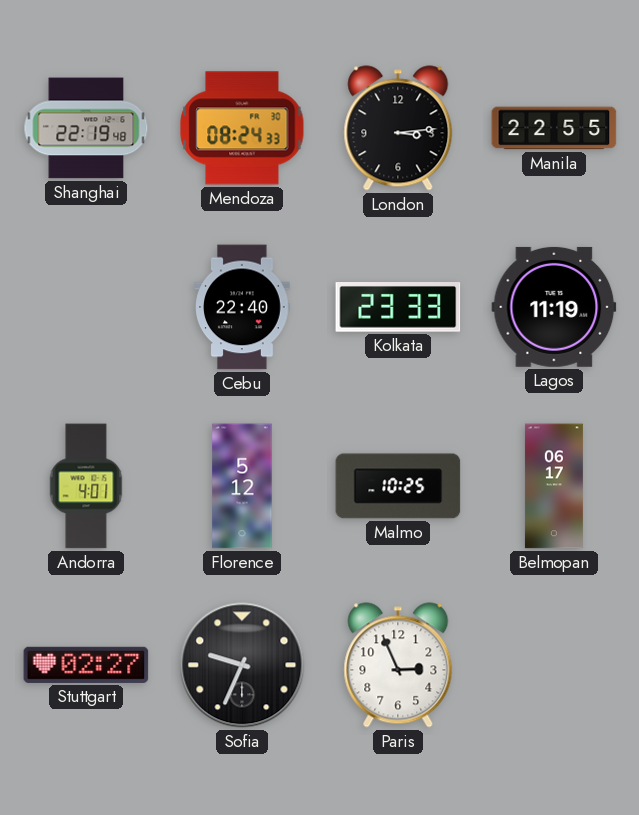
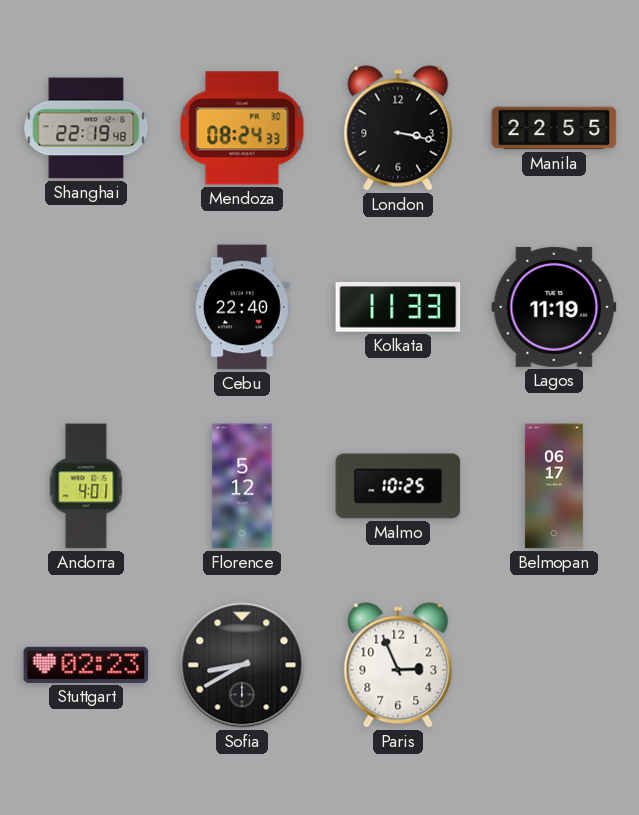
London: 3:14 -> 3:17
Kolkata: 23:33 -> 11:33
Stuttgart: 02:27 -> 02:23
Sofia: 9:34 -> 8:40
